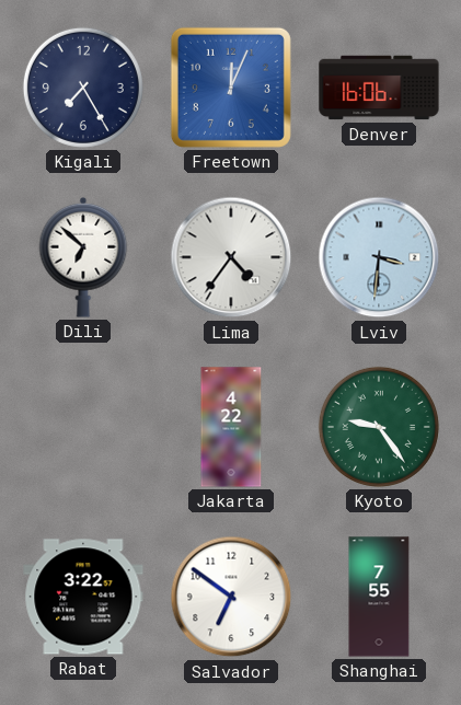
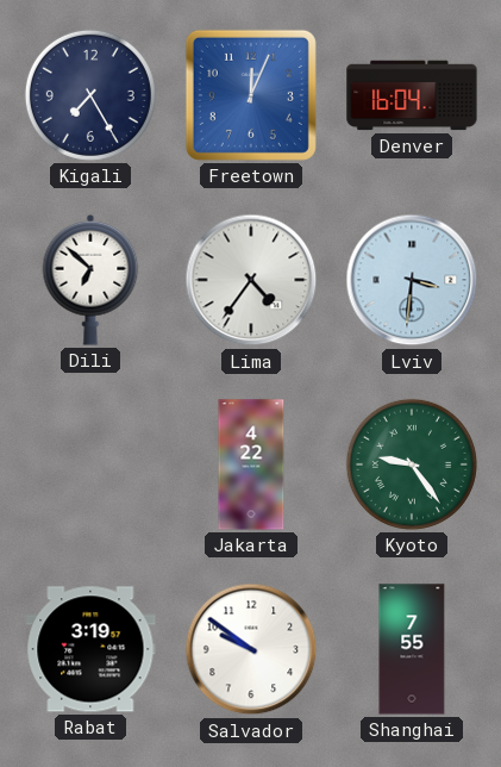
Denver: 16:06 -> 16:04
Rabat: 3:22 -> 3:19
Salvador: 6:51 -> 9:51
